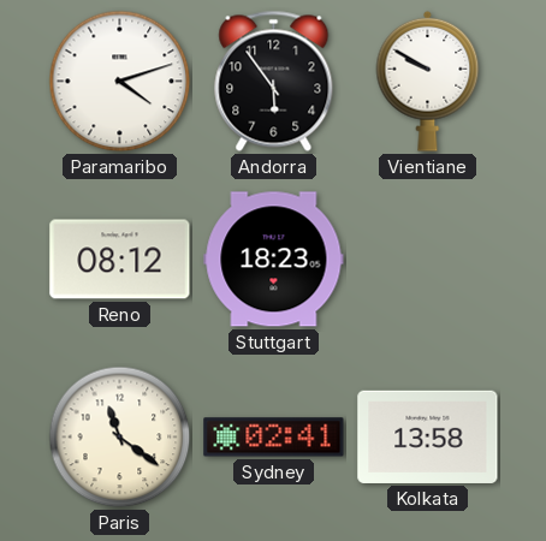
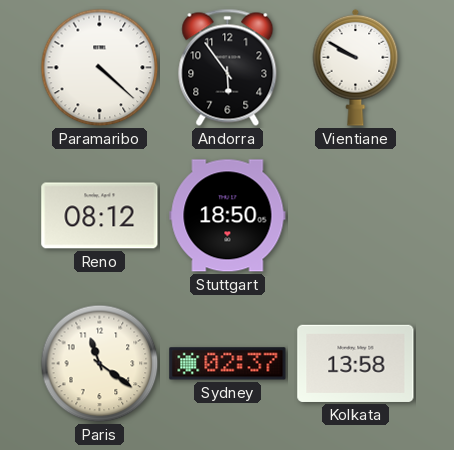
Paramaribo: 4:12 -> 4:22
Stuttgart: 18:23 -> 18:50
Sydney: 02:41 -> 02:37
